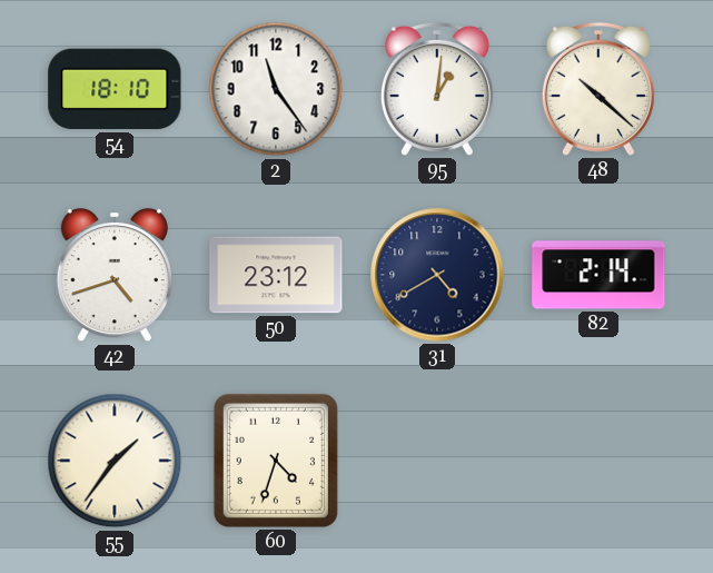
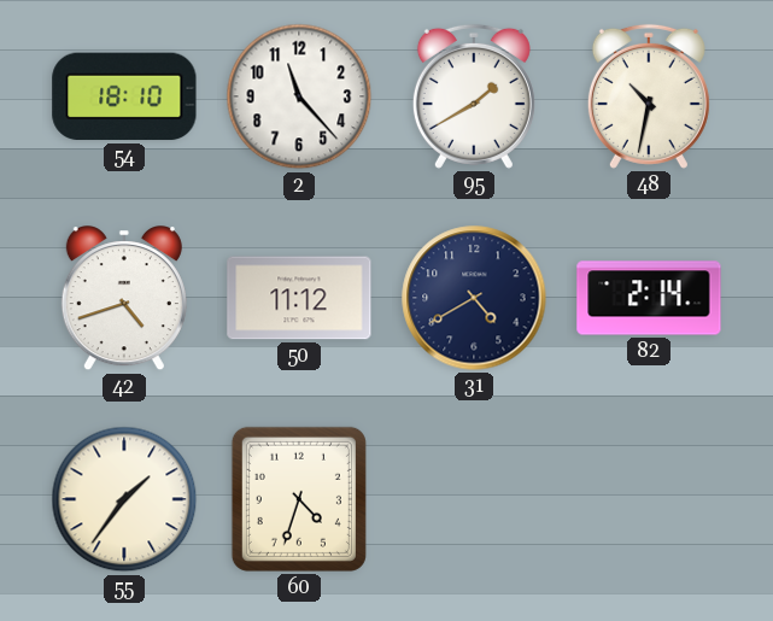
2: 11:24 -> 11:23
95: 1:01 -> 1:40
48: 10:22 -> 10:32
50: 23:12 -> 11:12
